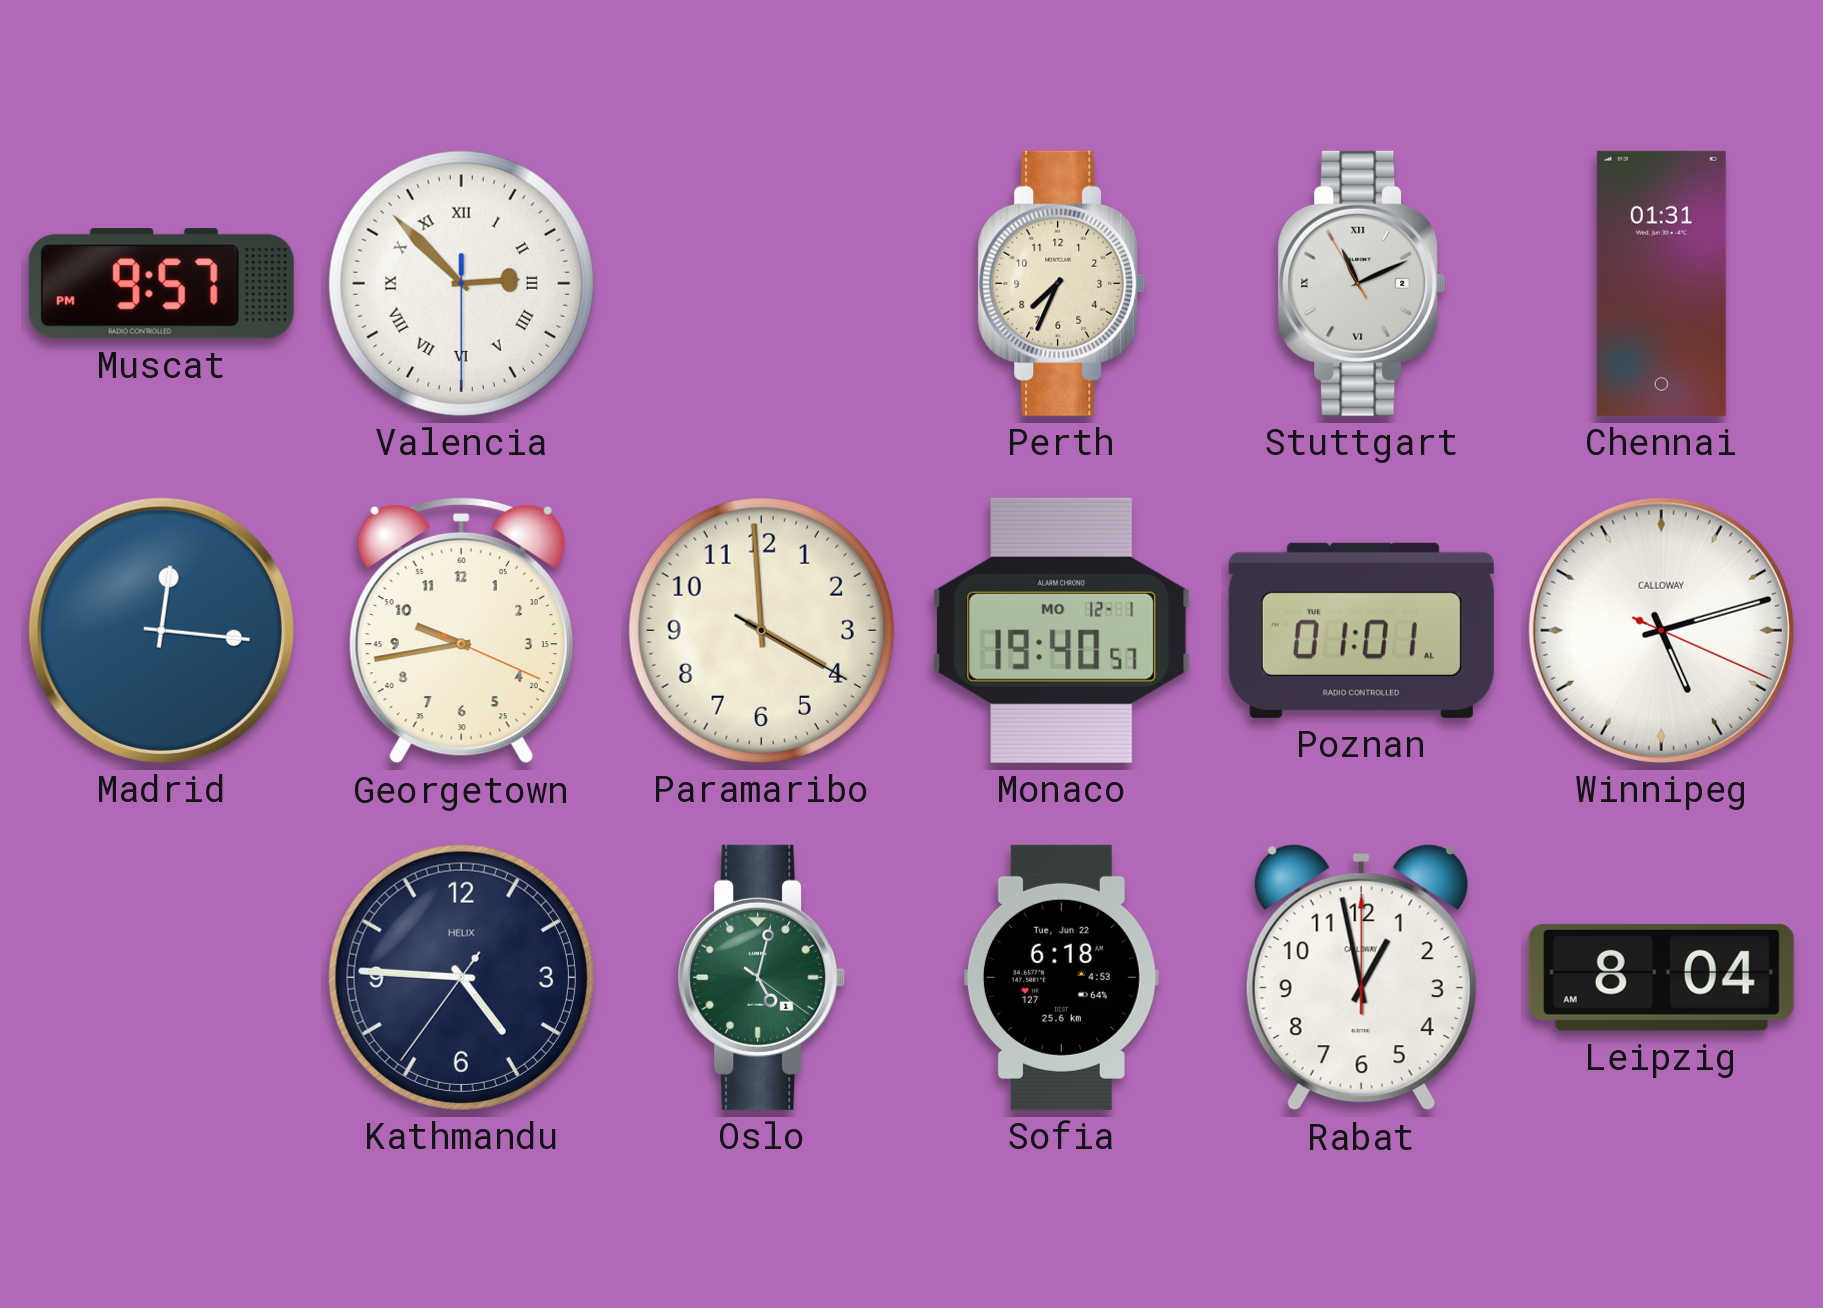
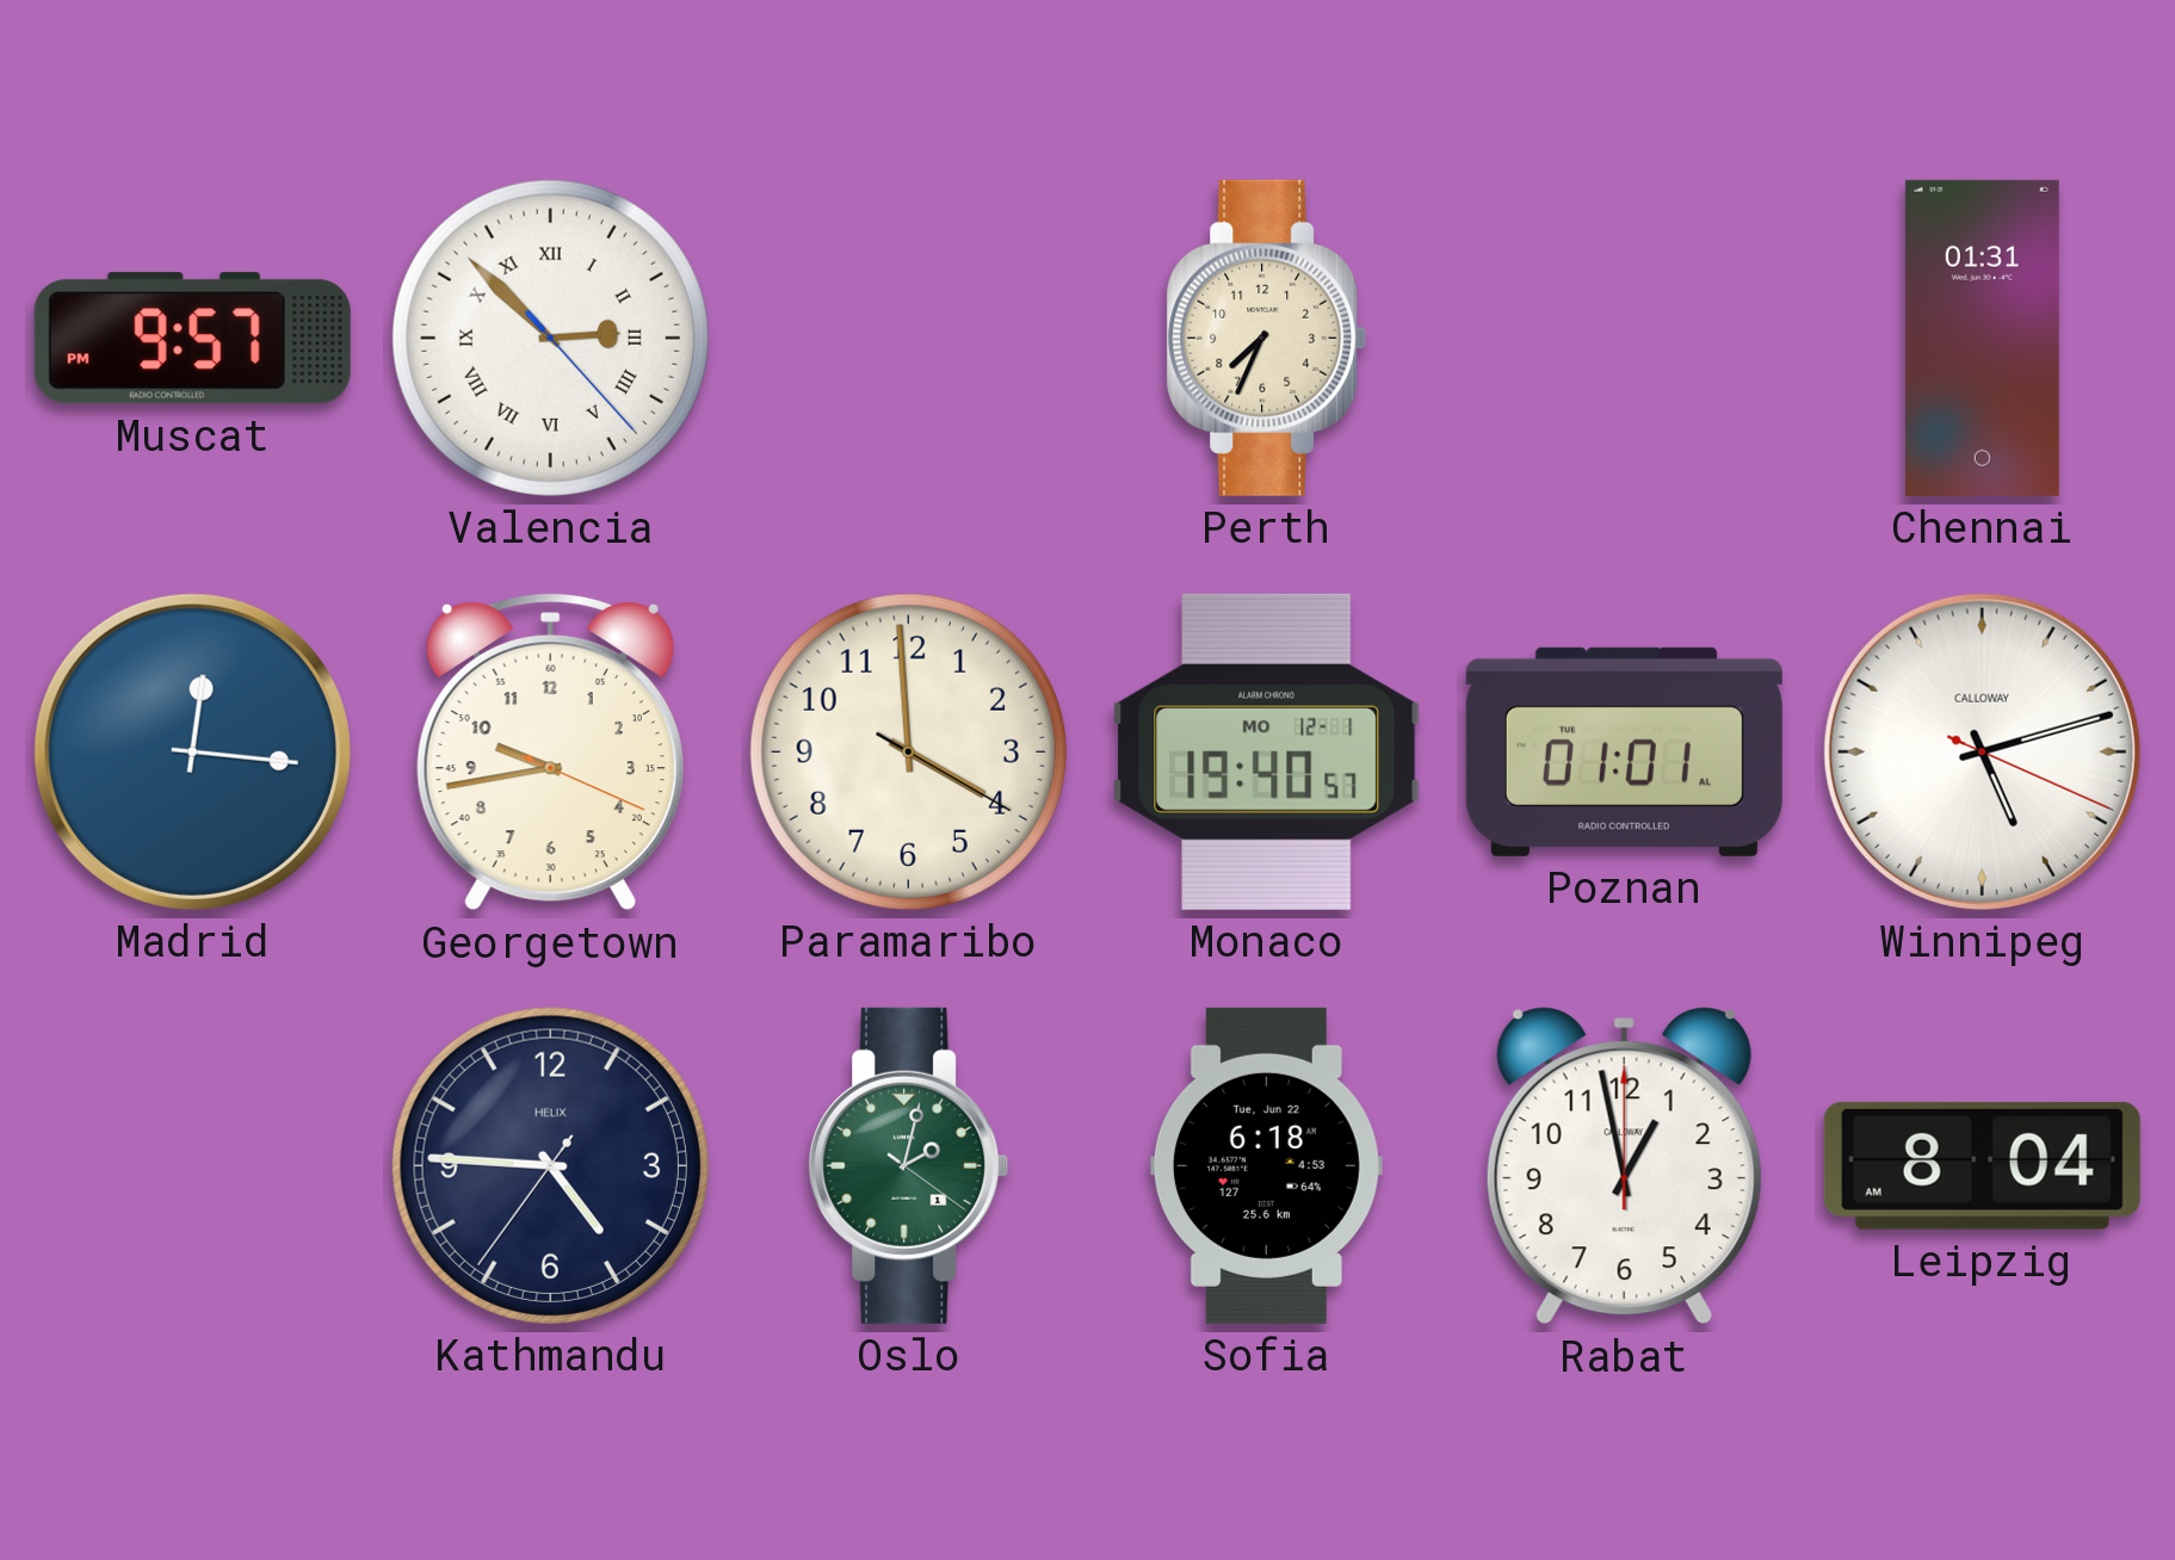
Valencia: 2:52:30 -> 2:52:23
Stuttgart: 11:10 -> none
Oslo: 5:02 -> 2:02
